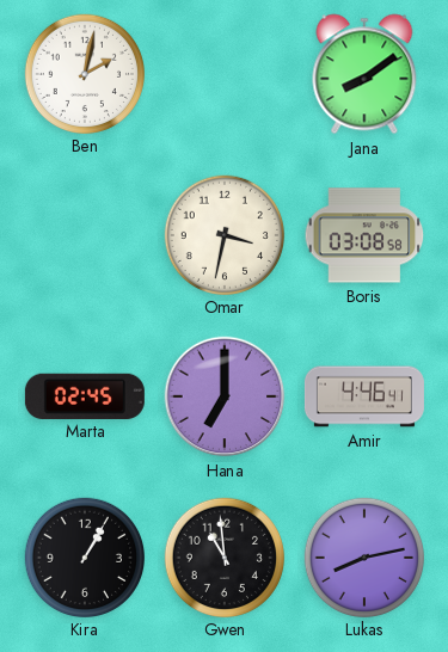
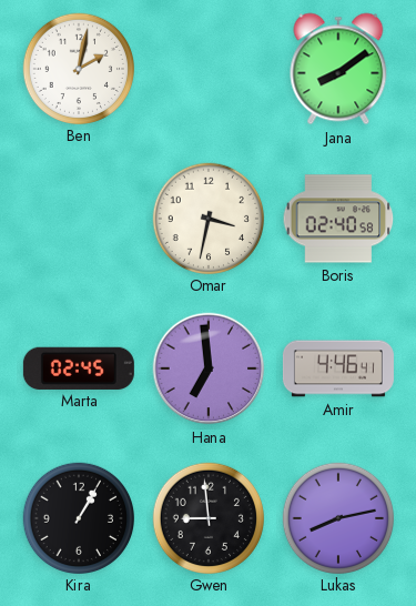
Boris: 03:08 -> 02:40
Hana: 7:00 -> 6:59
Gwen: 10:59 -> 8:59
